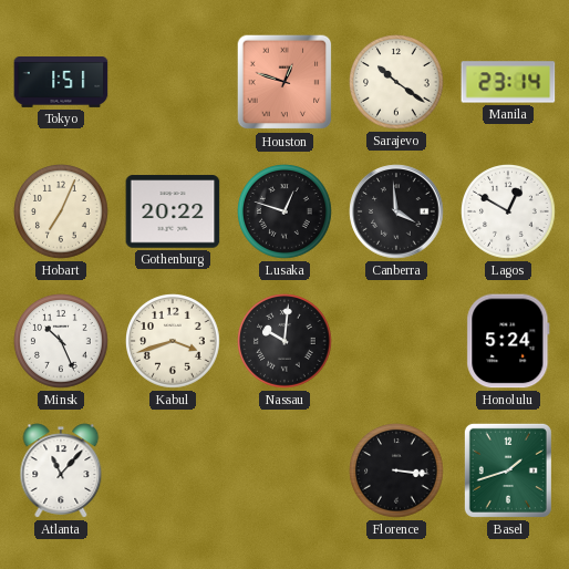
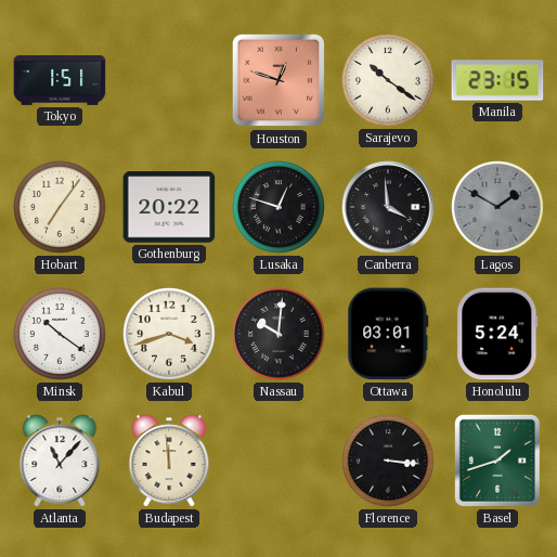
Manila: 23:14 -> 23:15
Hobart: 7:04 -> 7:06
Lagos: 12:50 -> 1:50
Lagos dial: white -> grey
Minsk: 10:26 -> 10:21
Ottawa: none -> 03:01
Budapest: none -> 11:59
